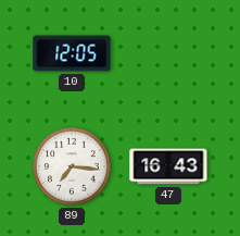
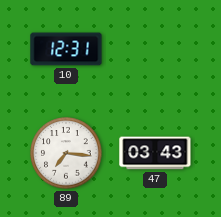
10: 12:05 -> 12:31
47: 16:43 -> 03:43
